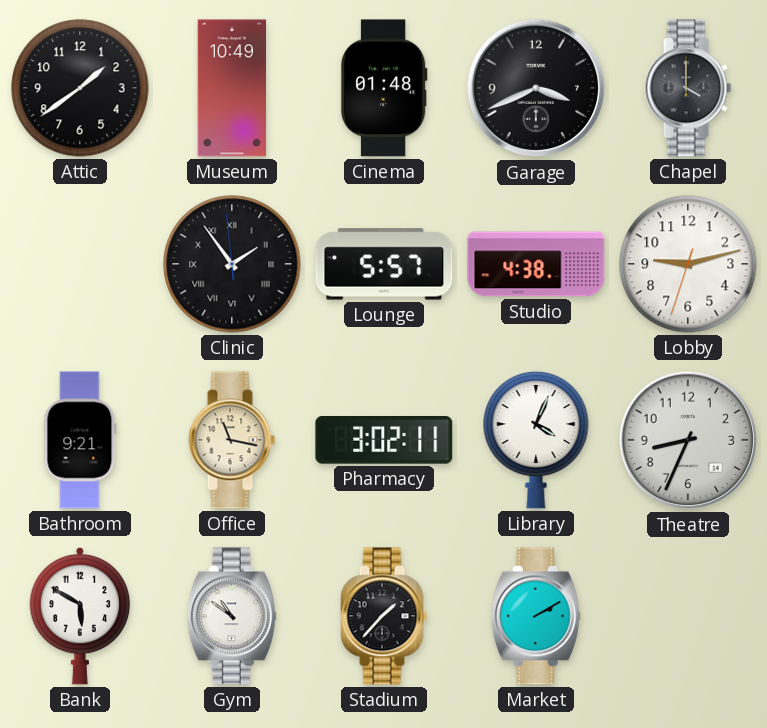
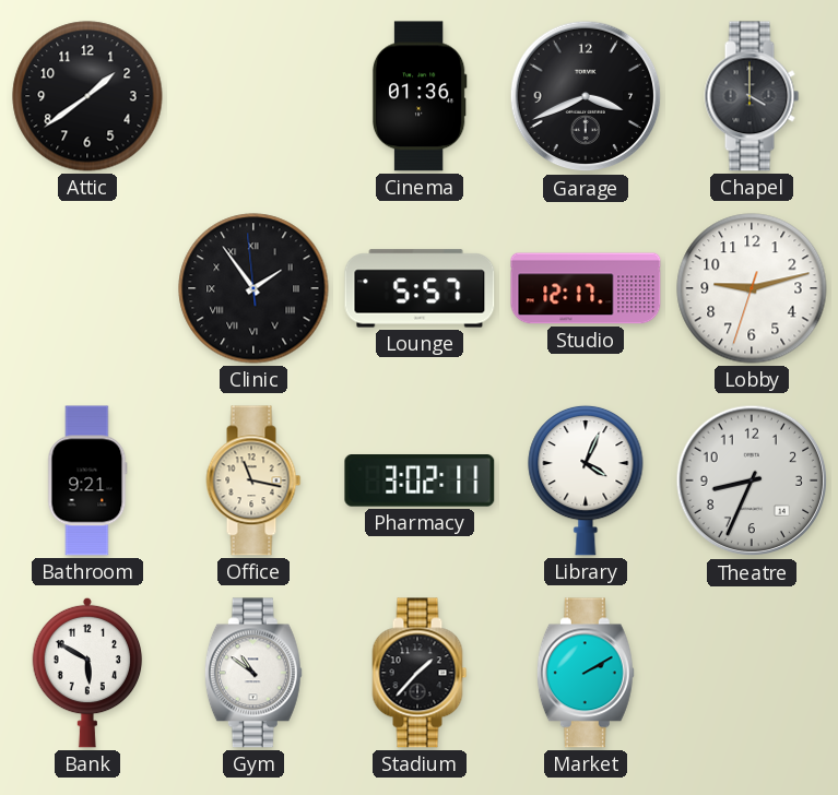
Museum: 10:49 -> none
Cinema: 01:48 -> 01:36
Studio: 4:38 -> 12:17
